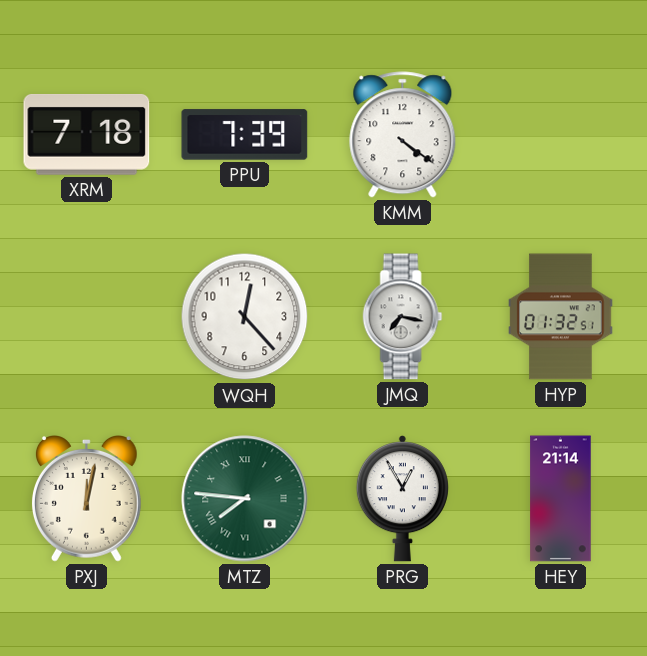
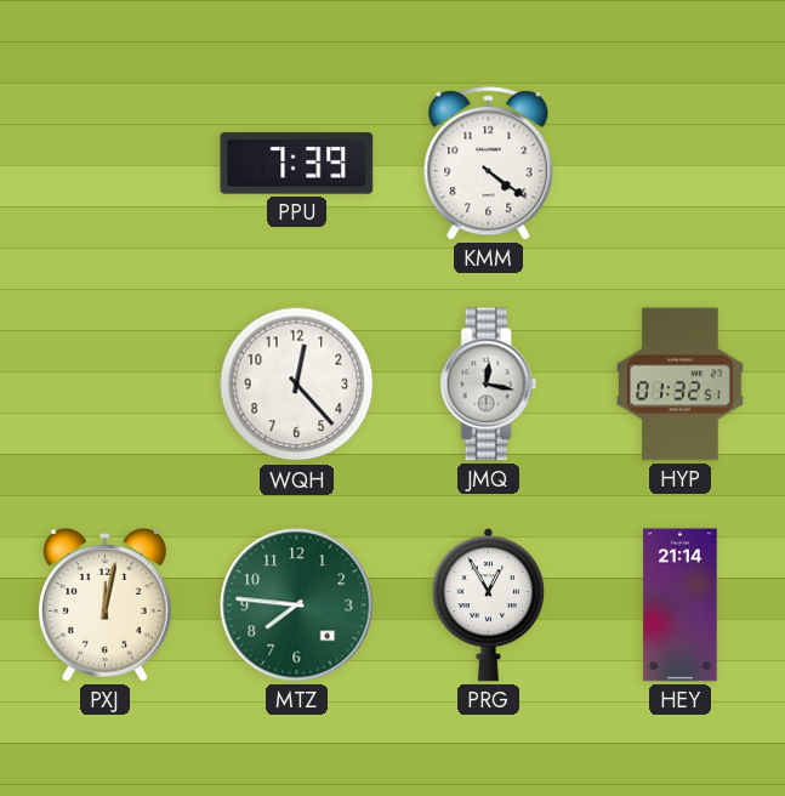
XRM: 7:18 -> none
JMQ: 7:17 -> 12:17
MTZ numerals: Roman -> Arabic
